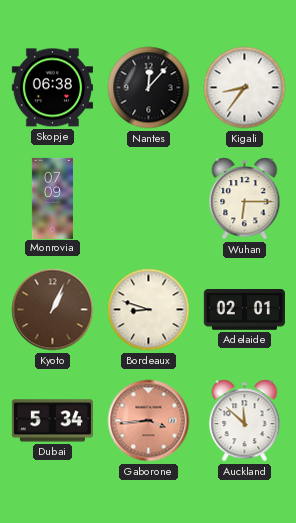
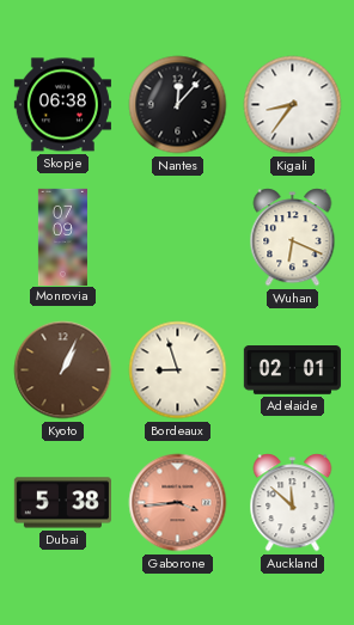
Wuhan: 6:15 -> 6:19
Bordeaux: 8:48 -> 8:57
Dubai: 5:34 -> 5:38
